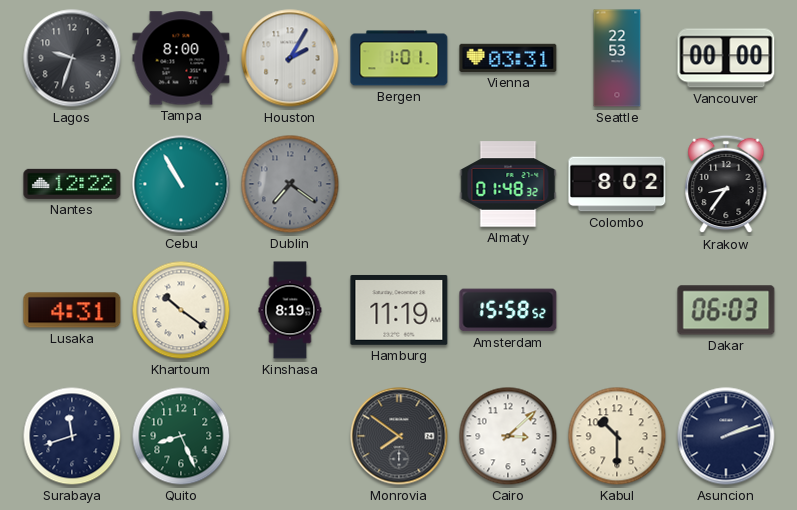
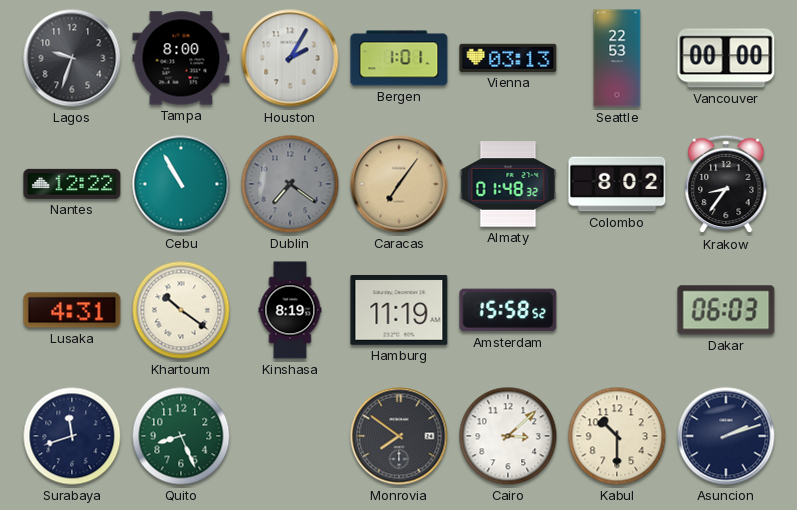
Vienna: 03:31 -> 03:13
Caracas: none -> 7:06
